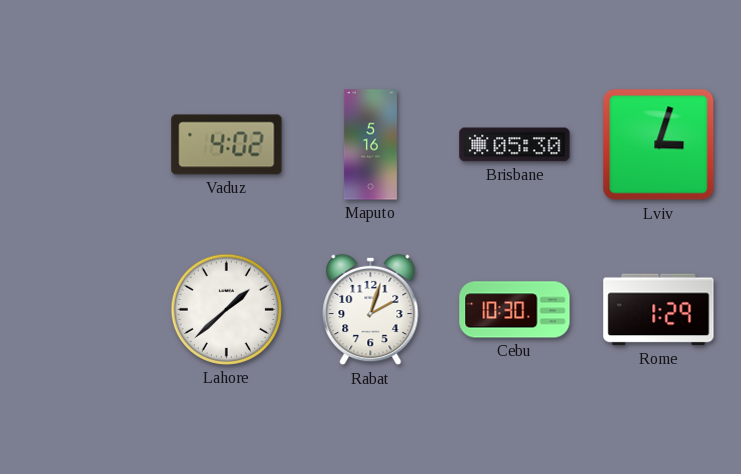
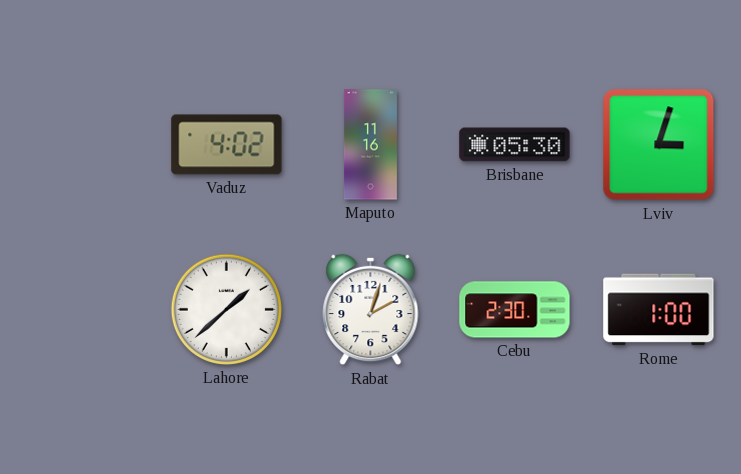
Maputo: 5:16 -> 11:16
Cebu: 10:30 -> 2:30
Rome: 1:29 -> 1:00
